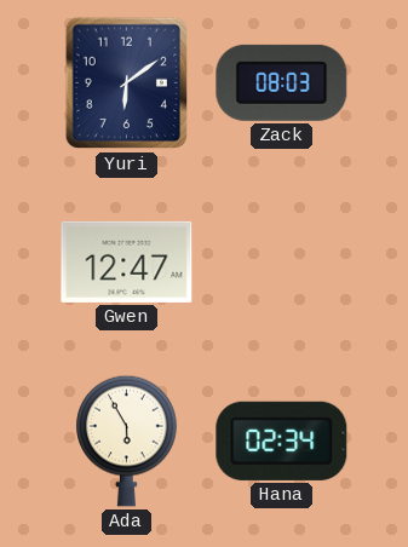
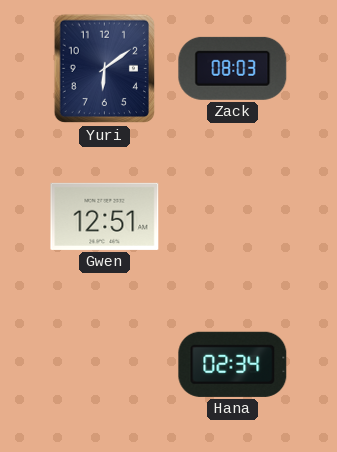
Gwen: 12:47 -> 12:51
Ada: 5:55 -> none
